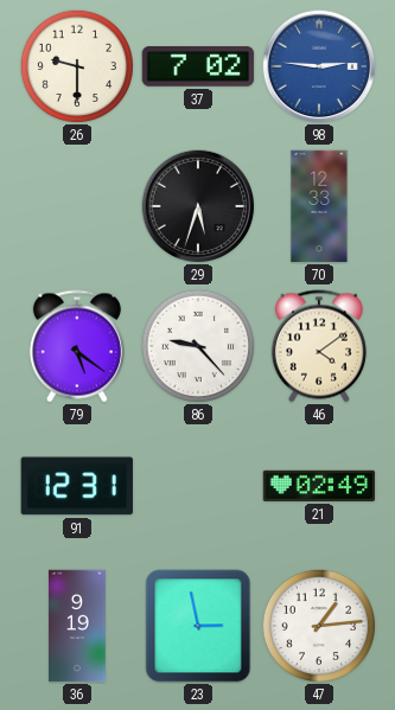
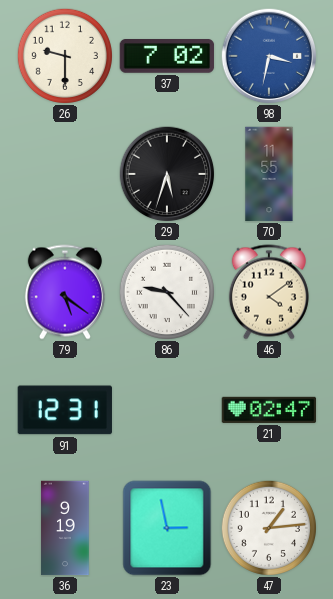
98: 2:46 -> 3:32
70: 12:33 -> 11:55
21: 02:49 -> 02:47
